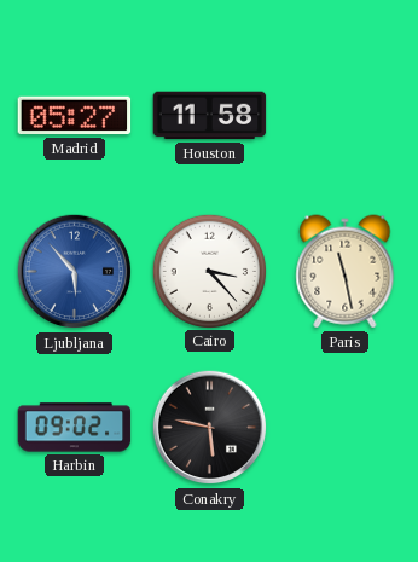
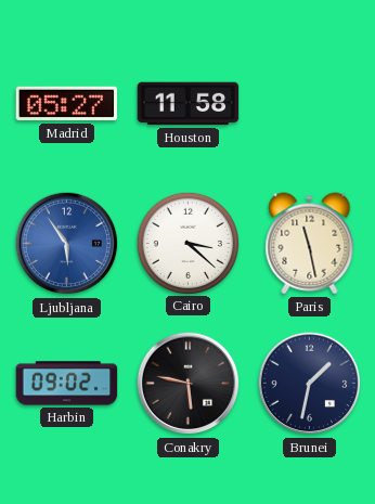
Ljubljana: 5:53 -> 5:54
Cairo: 3:23 -> 3:22
Brunei: none -> 1:32
